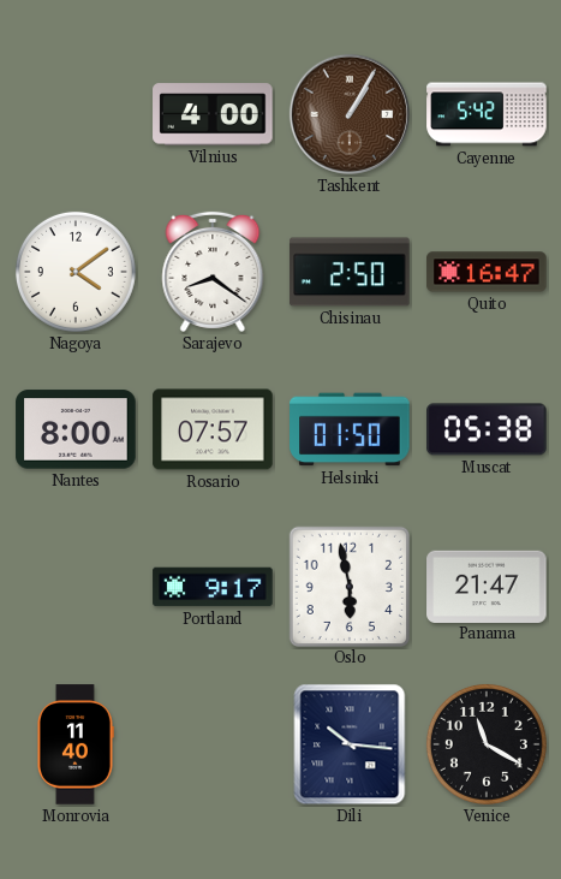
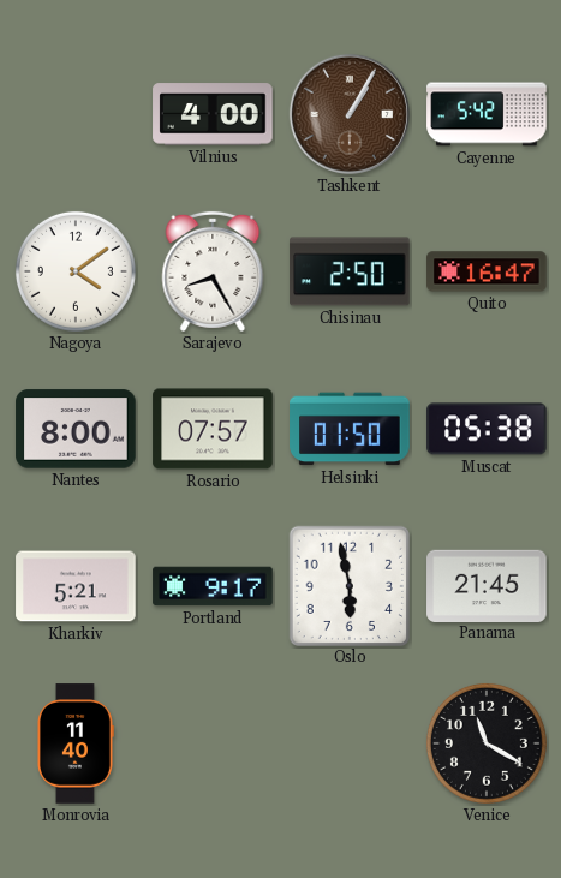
Sarajevo: 8:21 -> 8:25
Kharkiv: none -> 5:21
Panama: 21:47 -> 21:45
Dili: 10:16 -> none
